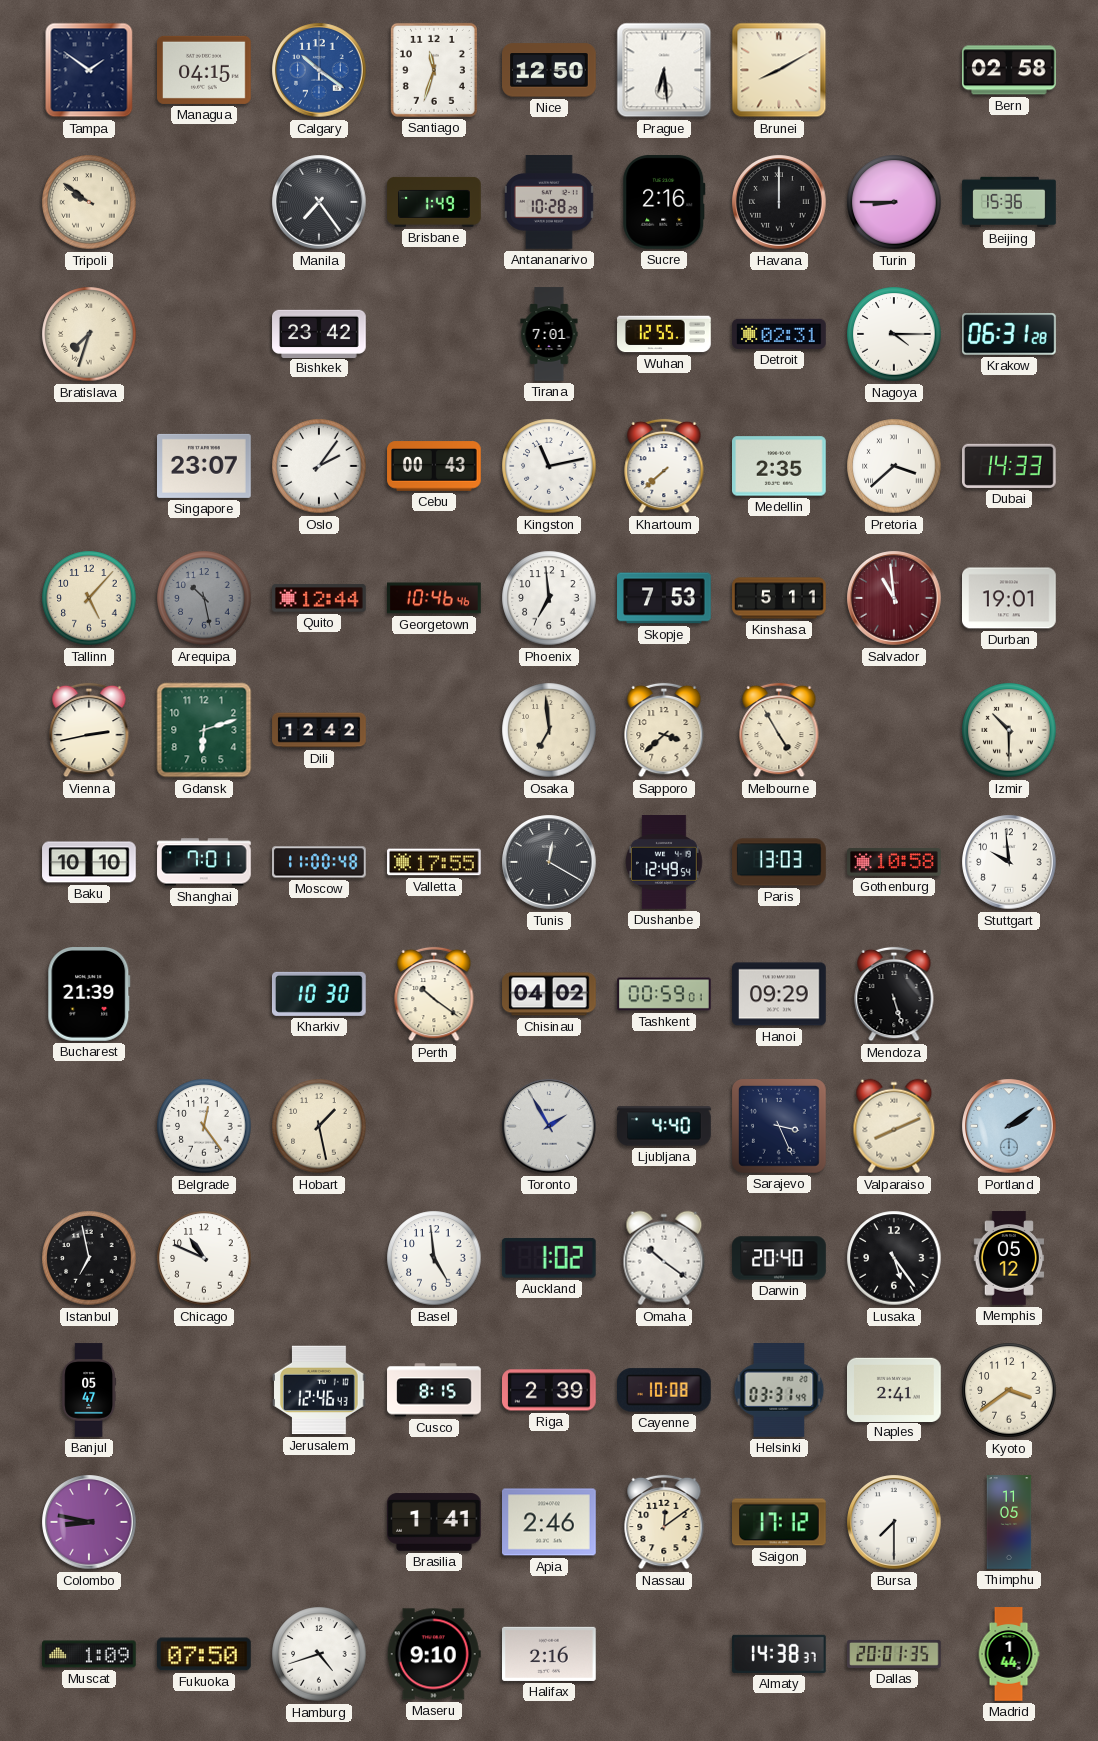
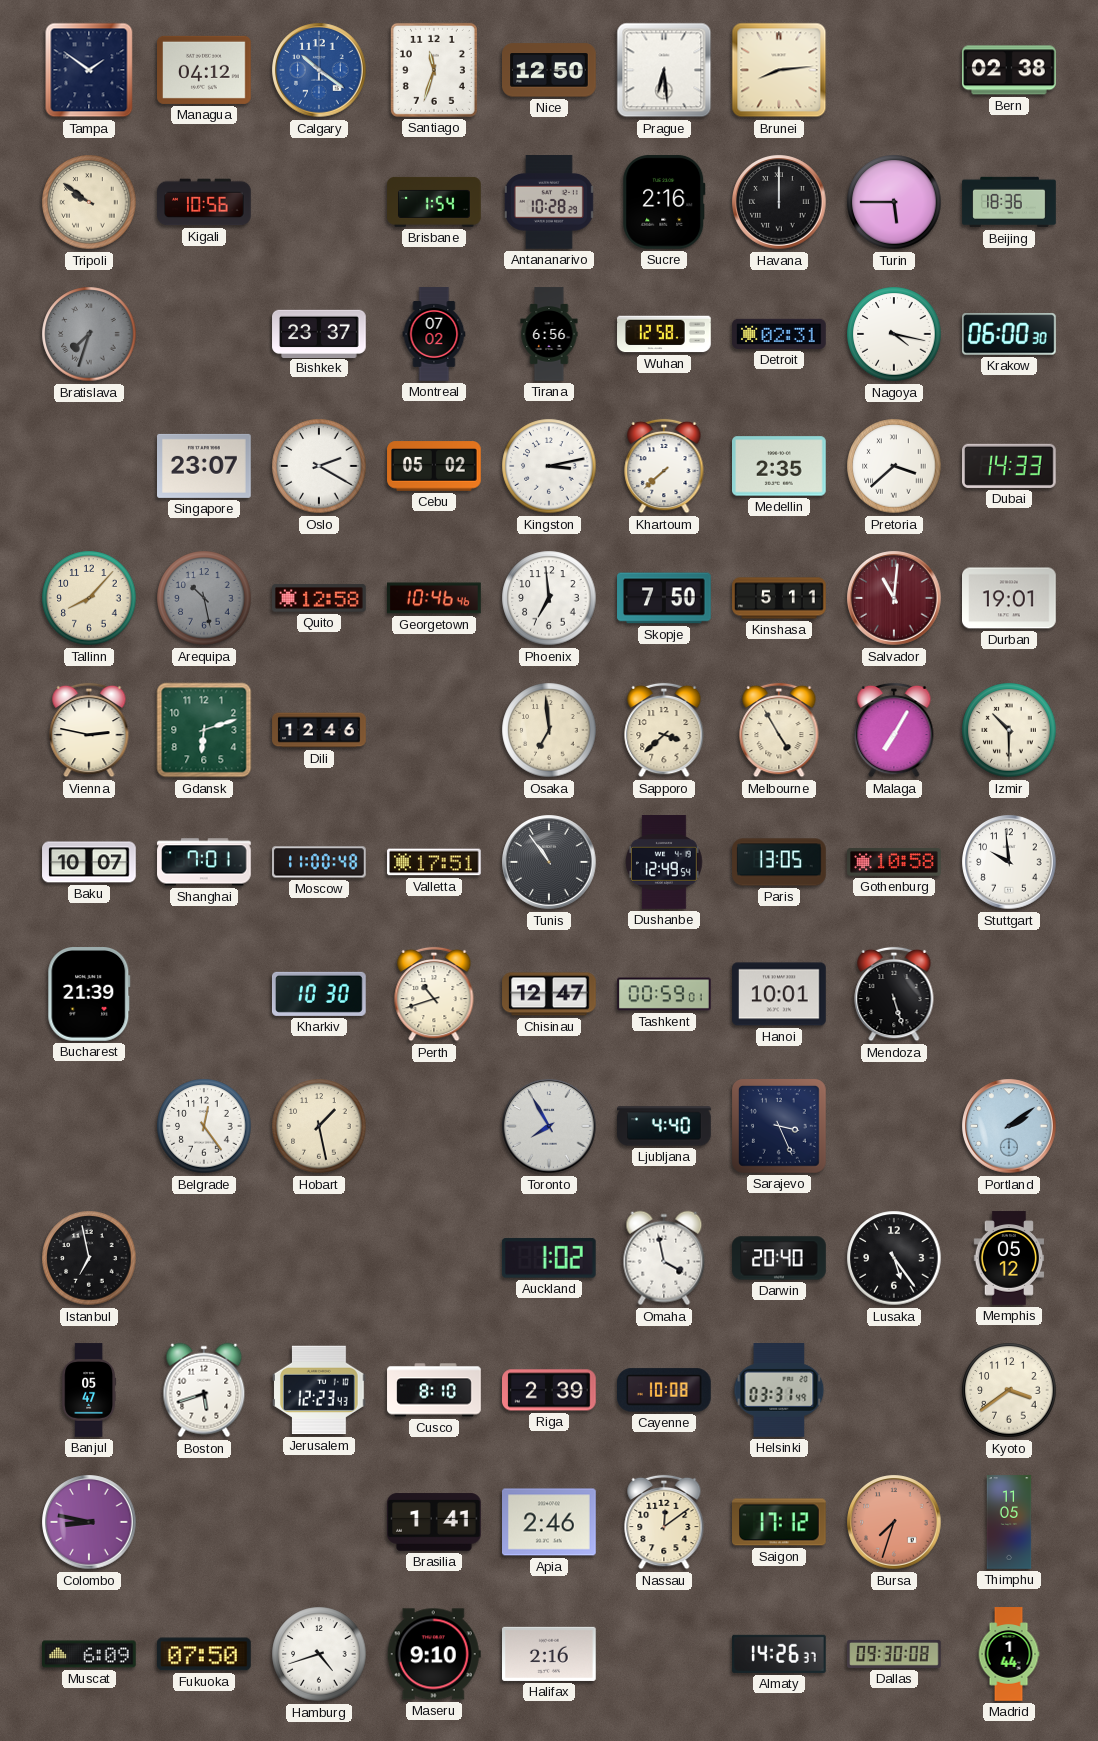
Managua: 04:15 -> 04:12
Brunei: 8:10 -> 8:14
Bern: 02:58 -> 02:38
Kigali: none -> 10:56
Manila: 7:24 -> none
Brisbane: 1:49 -> 1:54
Turin: 8:45 -> 5:45
Beijing: 15:36 -> 18:36
Bratislava dial: cream -> grey
Bishkek: 23:42 -> 23:37
Montreal: none -> 07:02
Tirana: 7:01 -> 6:56
Wuhan: 12:55 -> 12:58
Nagoya: 4:15 -> 4:17
Krakow: 06:31 -> 06:00
Oslo: 2:06 -> 2:20
Cebu: 00:43 -> 05:02
Kingston: 11:13 -> 3:13
Tallinn: 5:07 -> 8:07
Quito: 12:44 -> 12:58
Skopje: 7:53 -> 7:50
Salvador: 10:59 -> 11:01
Vienna: 2:43 -> 2:47
Dili: 12:42 -> 12:46
Malaga: none -> 7:05
Baku: 10:10 -> 10:07
Valletta: 17:55 -> 17:51
Tunis: 12:20 -> 10:54
Paris: 13:03 -> 13:05
Perth: 10:21 -> 10:42
Chisinau: 04:02 -> 12:47
Hanoi: 09:29 -> 10:01
Toronto: 1:55 -> 7:55
Valparaiso: 8:11 -> none
Chicago: 10:49 -> none
Basel: 4:59 -> none
Omaha: 10:21 -> 3:58
Boston: none -> 5:42
Jerusalem: 12:46 -> 12:23
Cusco: 8:15 -> 8:10
Naples: 2:41 -> none
Bursa: 7:30 -> 7:33
Bursa dial: white -> salmon
Muscat: 1:09 -> 6:09
Almaty: 14:38 -> 14:26
Dallas: 20:01 -> 09:30
